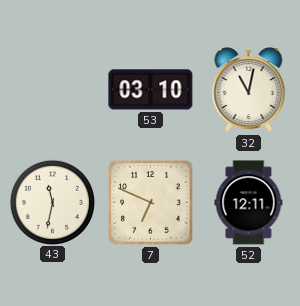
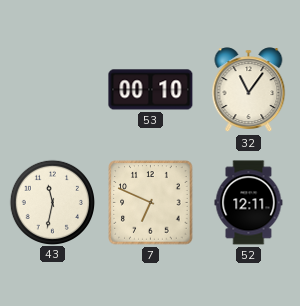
53: 03:10 -> 00:10
32: 11:02 -> 11:06
